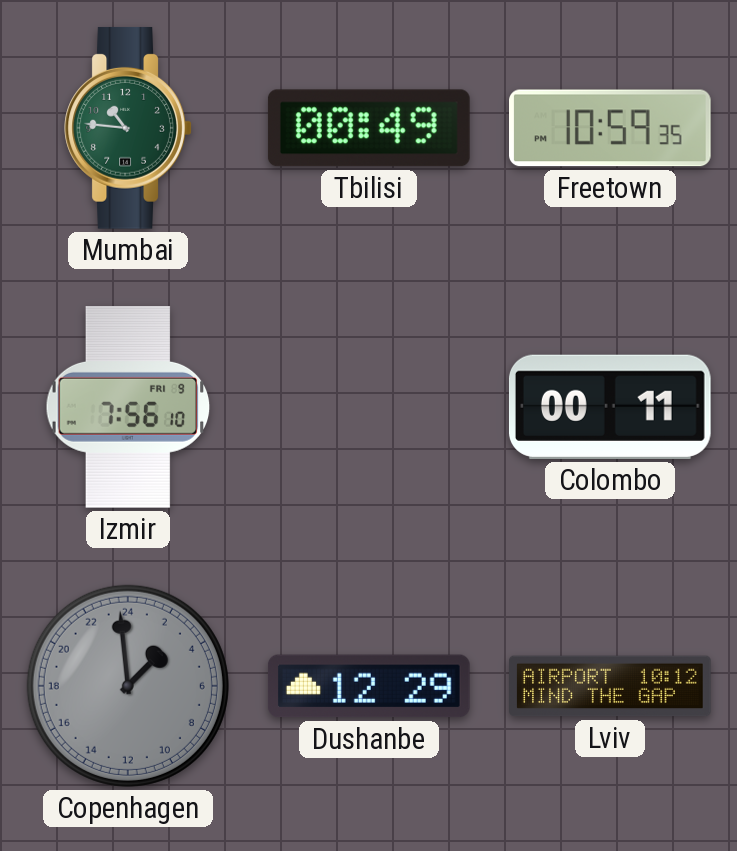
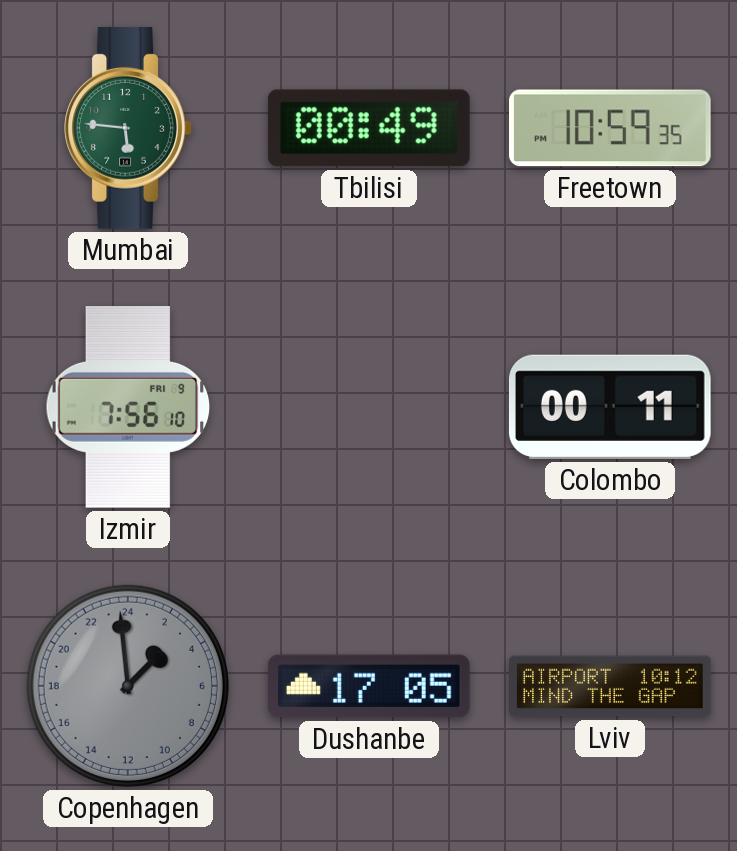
Mumbai: 10:46 -> 5:46
Dushanbe: 12:29 -> 17:05
